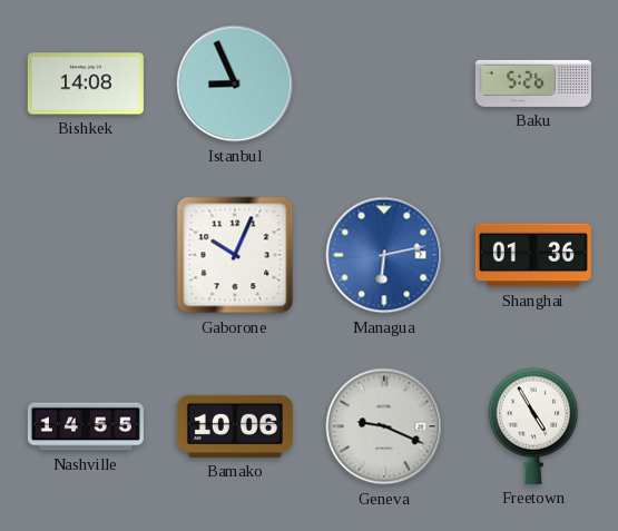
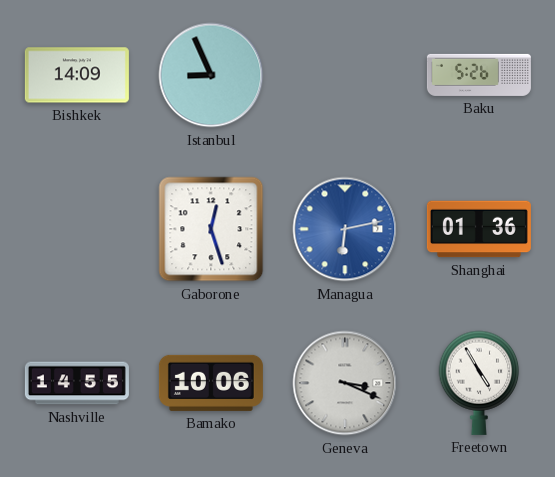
Bishkek: 14:08 -> 14:09
Gaborone: 10:04 -> 12:27
Geneva: 9:19 -> 3:19
